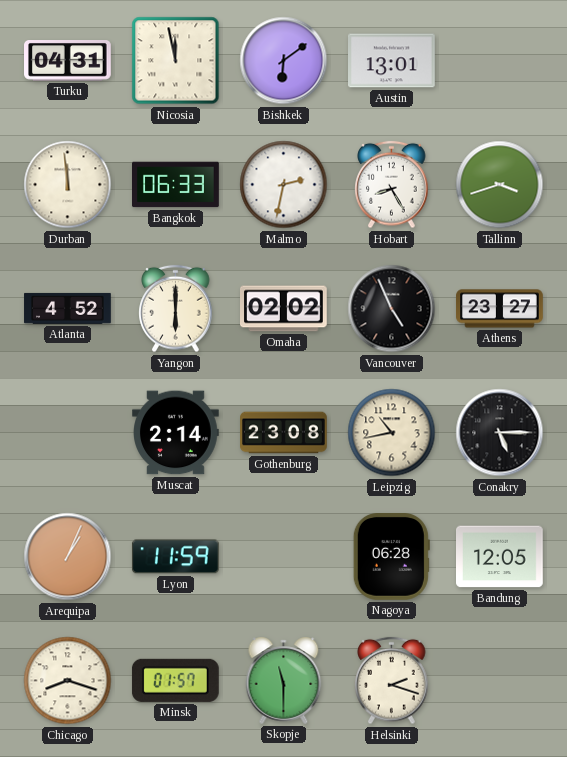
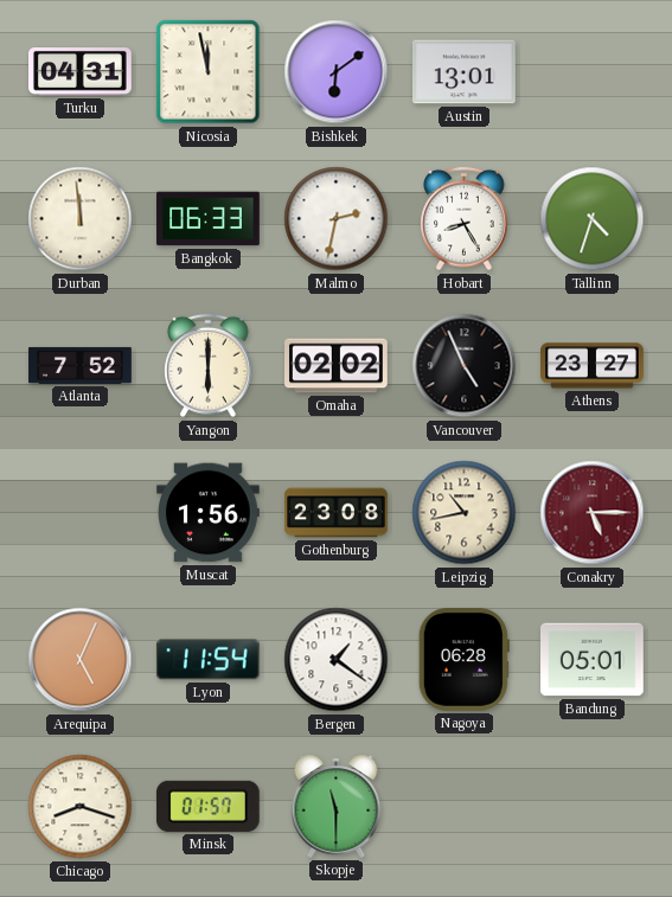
Tallinn: 3:42 -> 4:33
Atlanta: 4:52 -> 7:52
Muscat: 2:14 -> 1:56
Conakry dial: black -> burgundy
Arequipa: 1:04 -> 5:04
Lyon: 11:59 -> 11:54
Bergen: none -> 1:21
Bandung: 12:05 -> 05:01
Helsinki: 2:18 -> none
